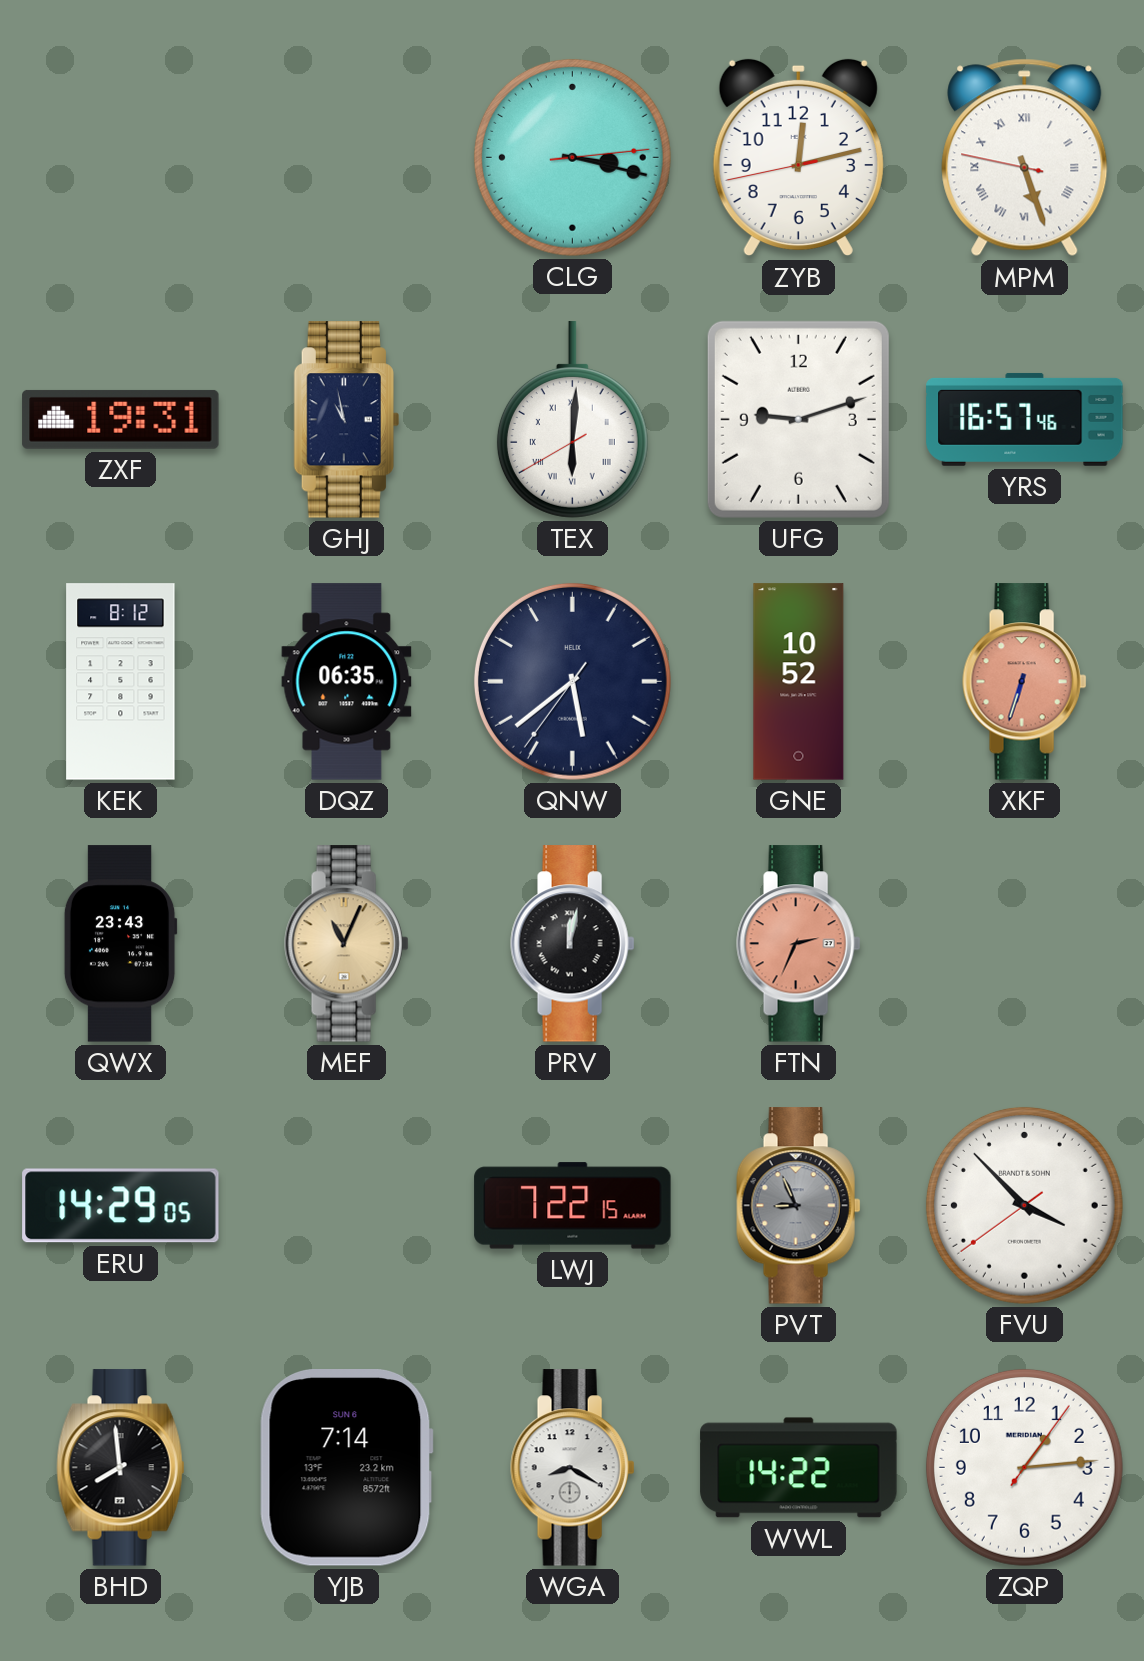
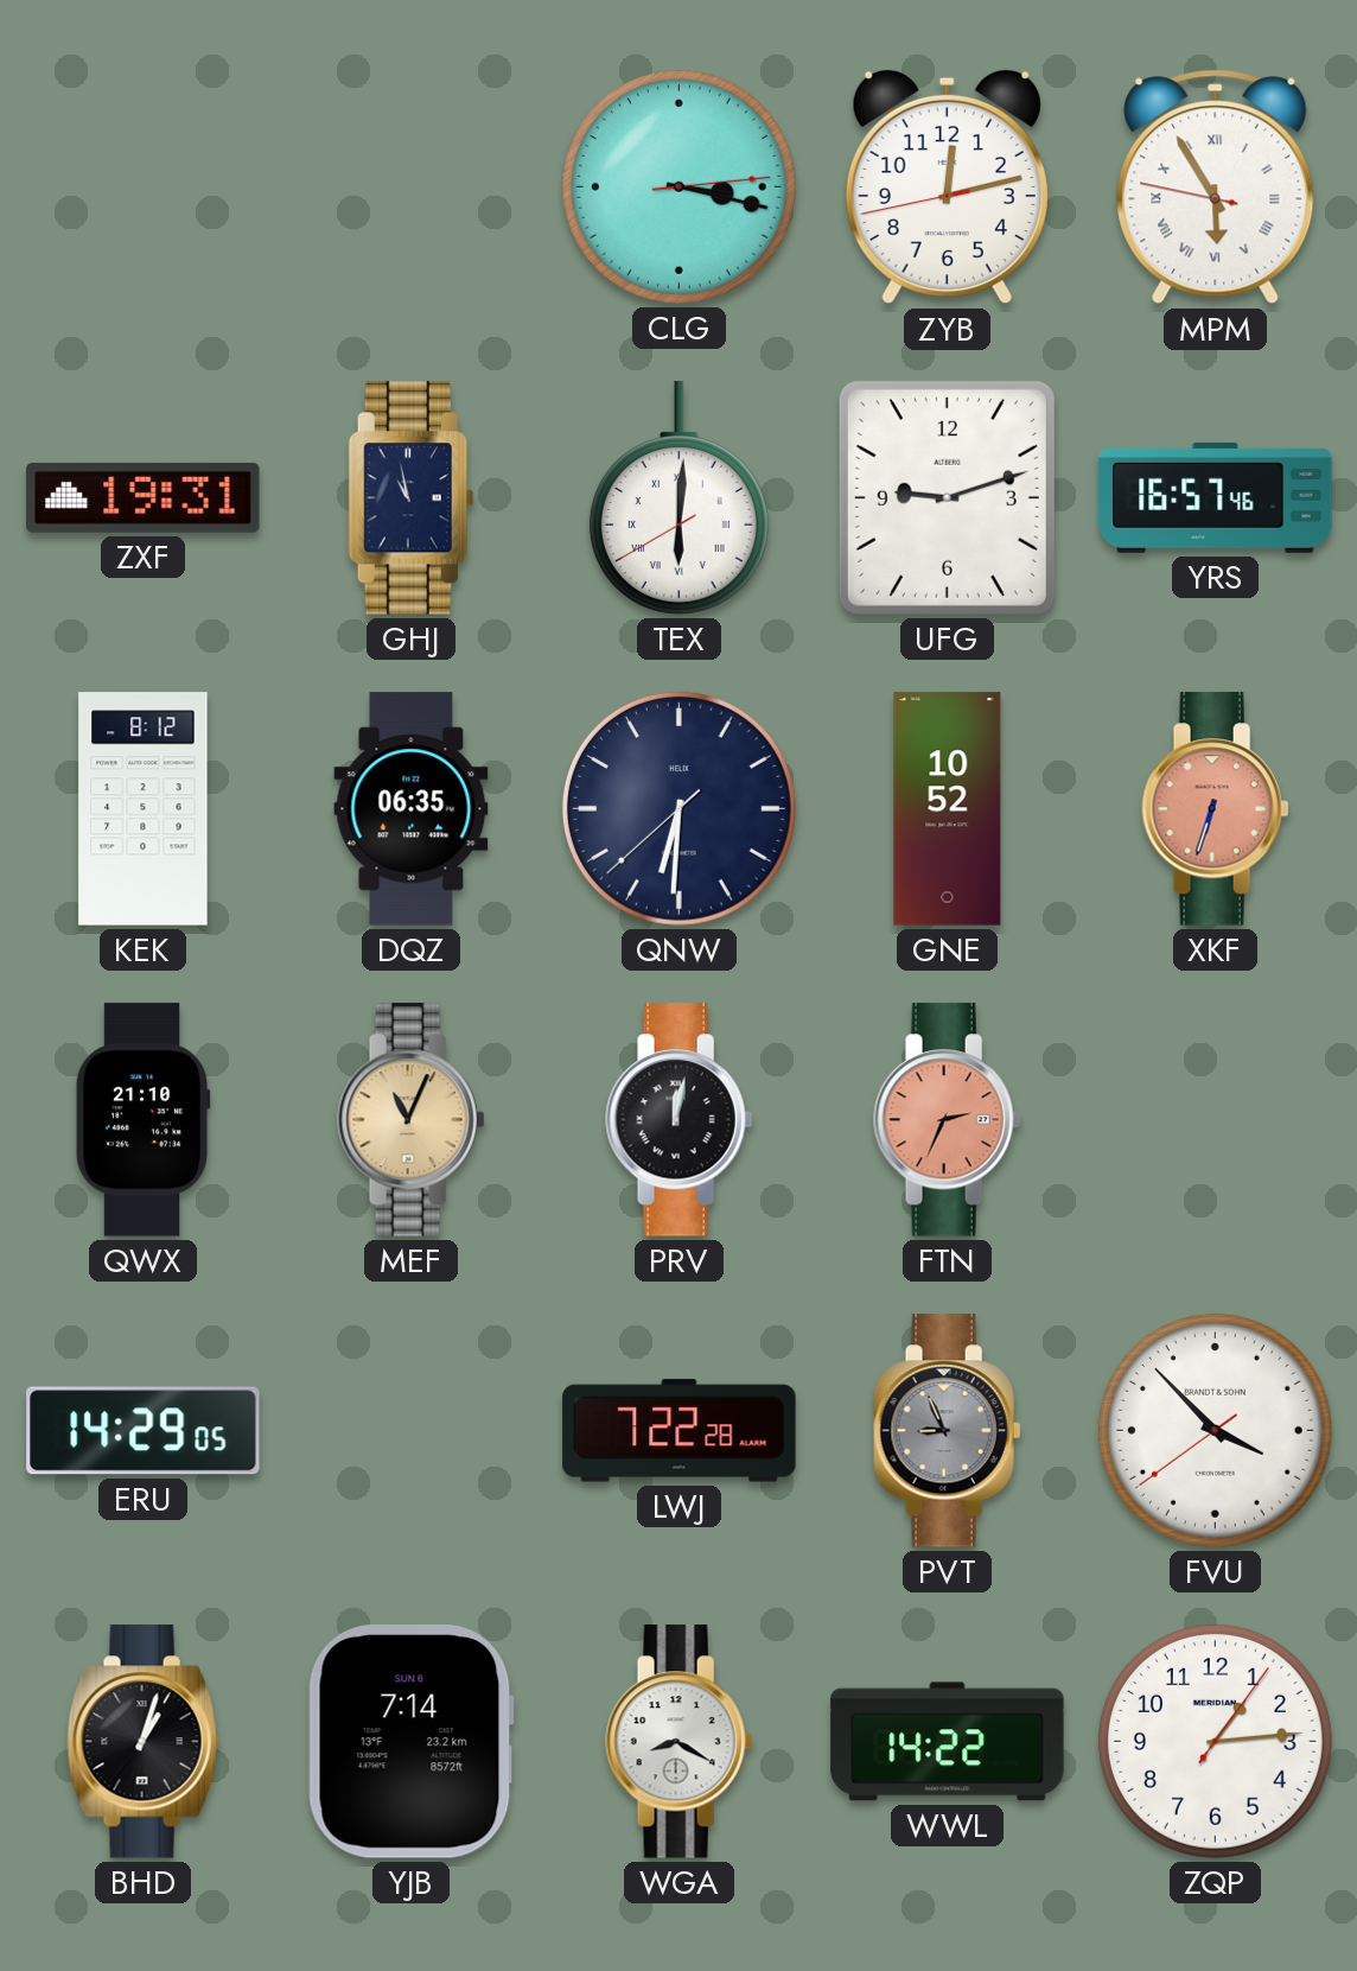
MPM: 5:26 -> 5:54
QNW: 5:38 -> 6:30
QWX: 23:43 -> 21:10
LWJ: 7:22:15 -> 7:22:28
BHD: 7:59 -> 1:03
